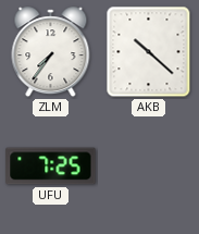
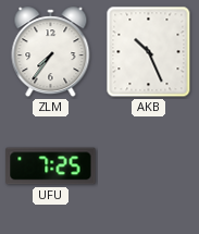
AKB: 10:22 -> 10:26
